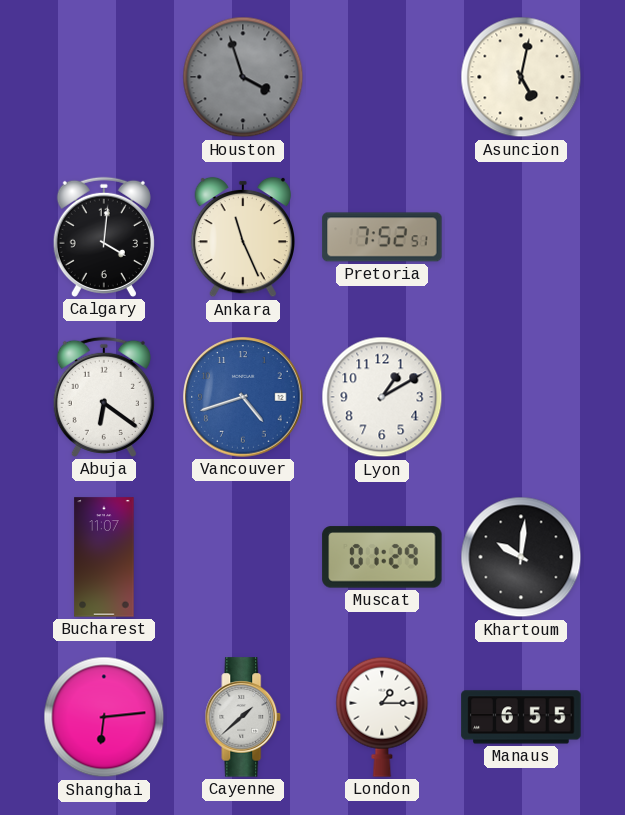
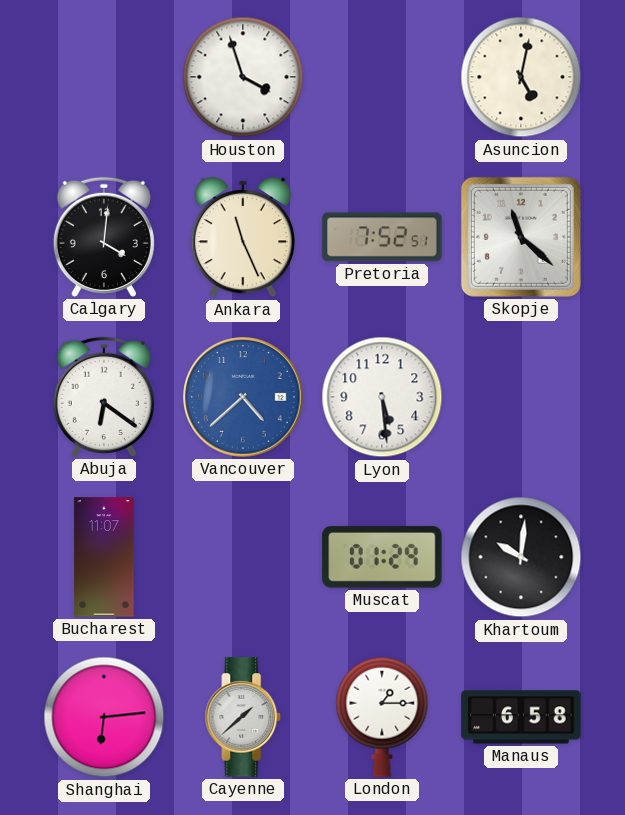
Houston dial: grey -> white
Skopje: none -> 11:22
Vancouver: 4:42 -> 4:38
Lyon: 1:10 -> 5:29
Manaus: 6:55 -> 6:58
